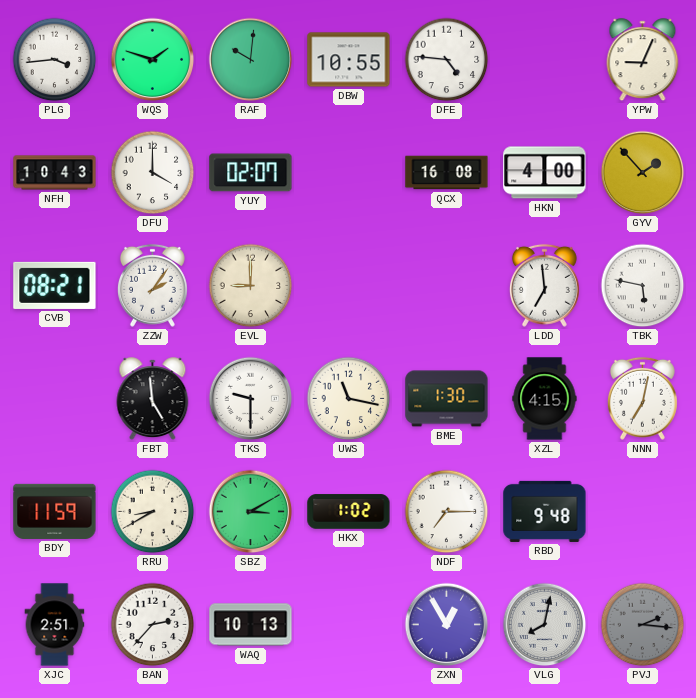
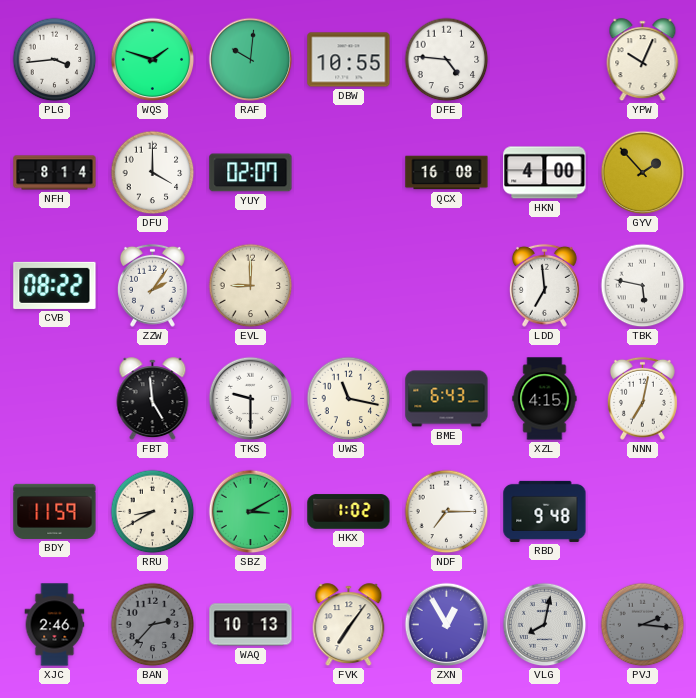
YPW: 9:04 -> 10:04
NFH: 10:43 -> 8:14
CVB: 08:21 -> 08:22
BME: 1:30 -> 6:43
XJC: 2:51 -> 2:46
BAN dial: white -> grey
FVK: none -> 7:06
